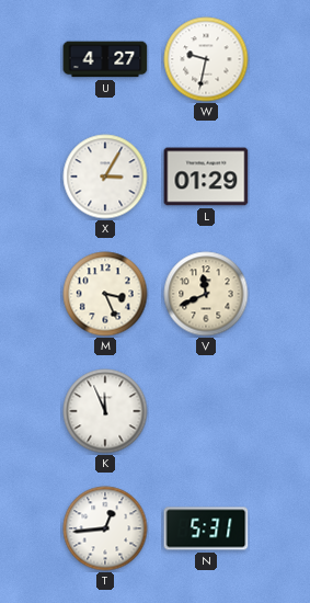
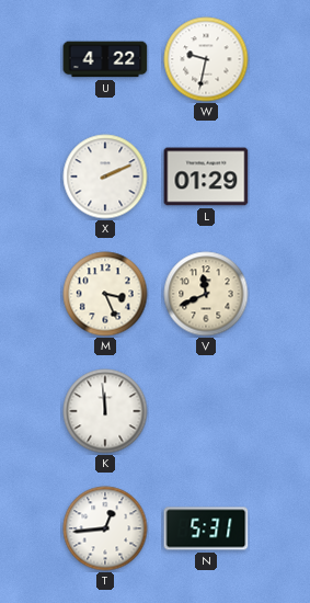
U: 4:27 -> 4:22
X: 3:05 -> 2:11
K: 11:56 -> 11:59
